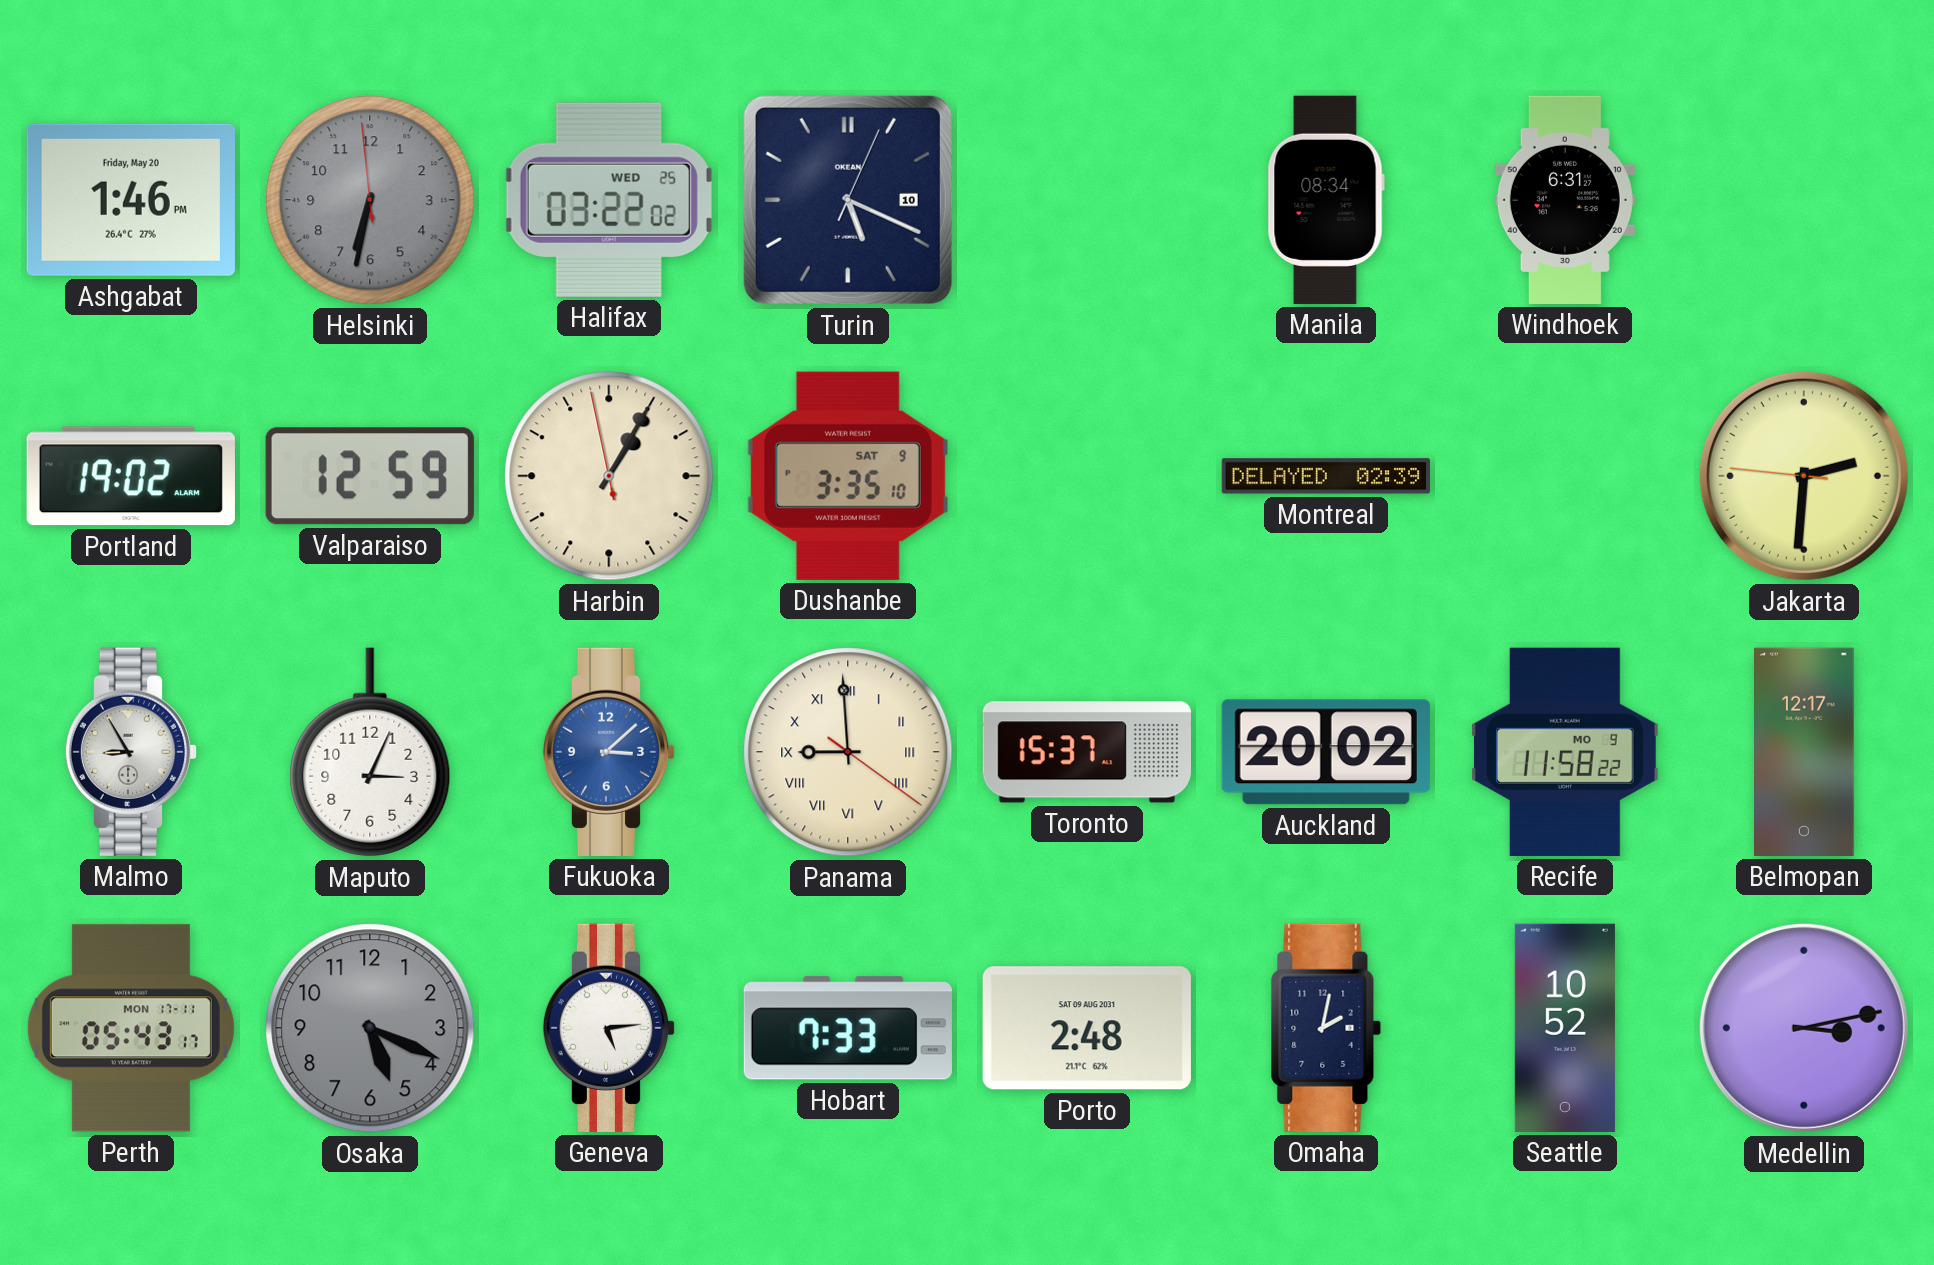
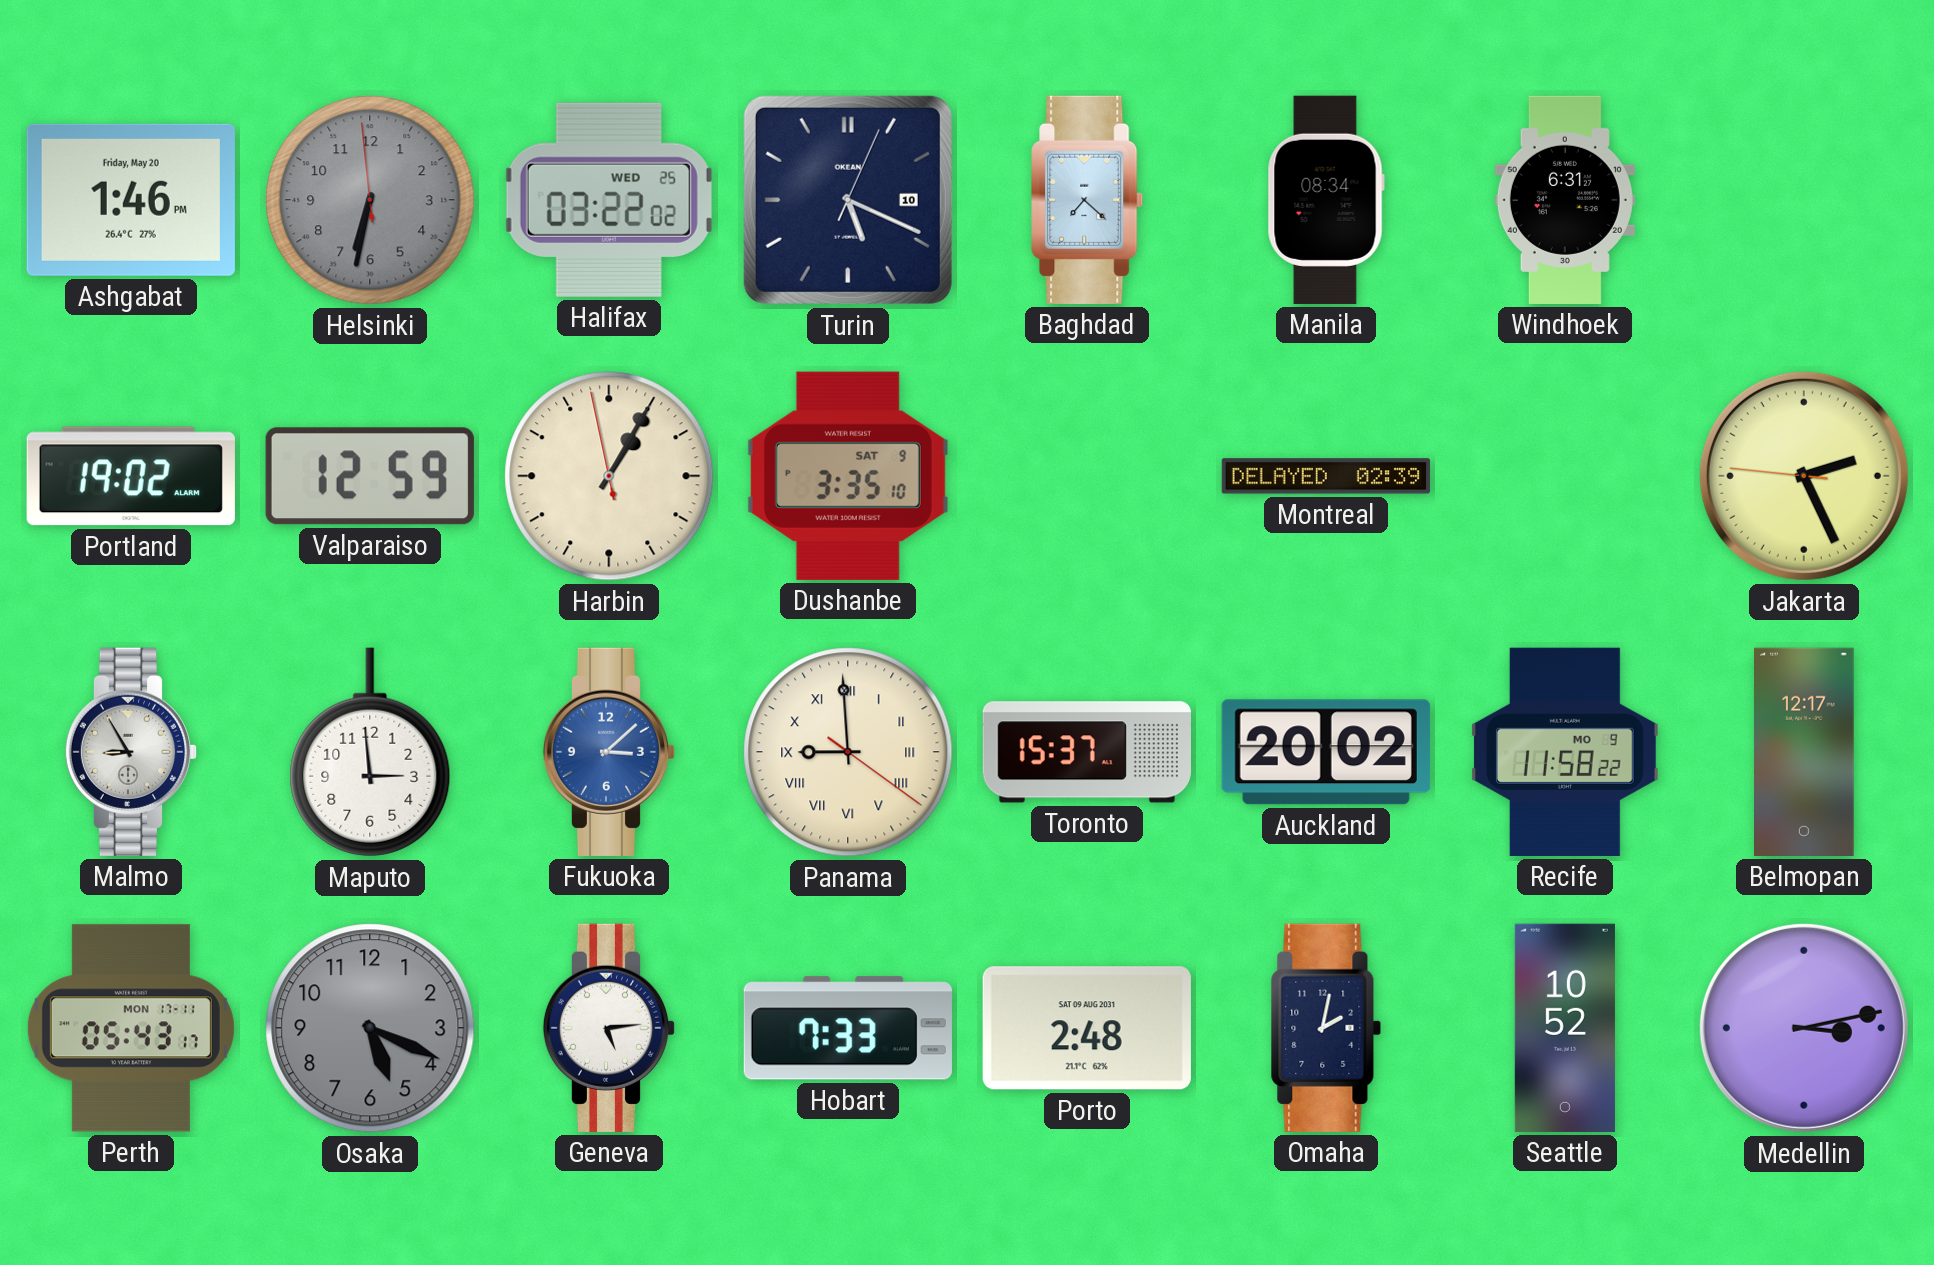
Baghdad: none -> 7:22
Jakarta: 2:30 -> 2:25
Maputo: 3:04 -> 2:59
